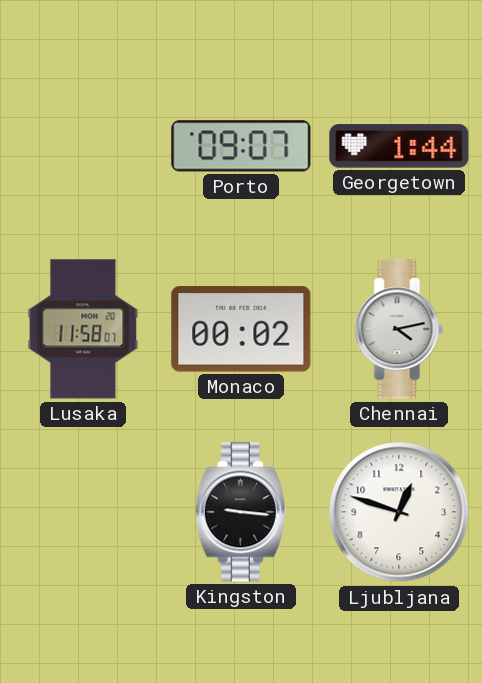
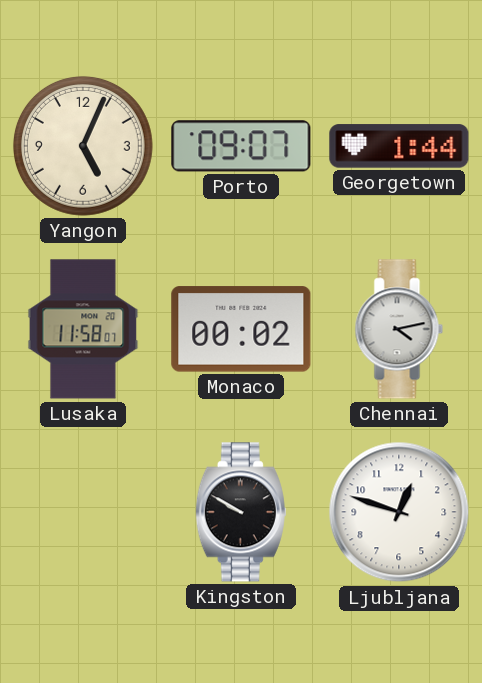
Yangon: none -> 5:04
Kingston: 9:16 -> 9:50
